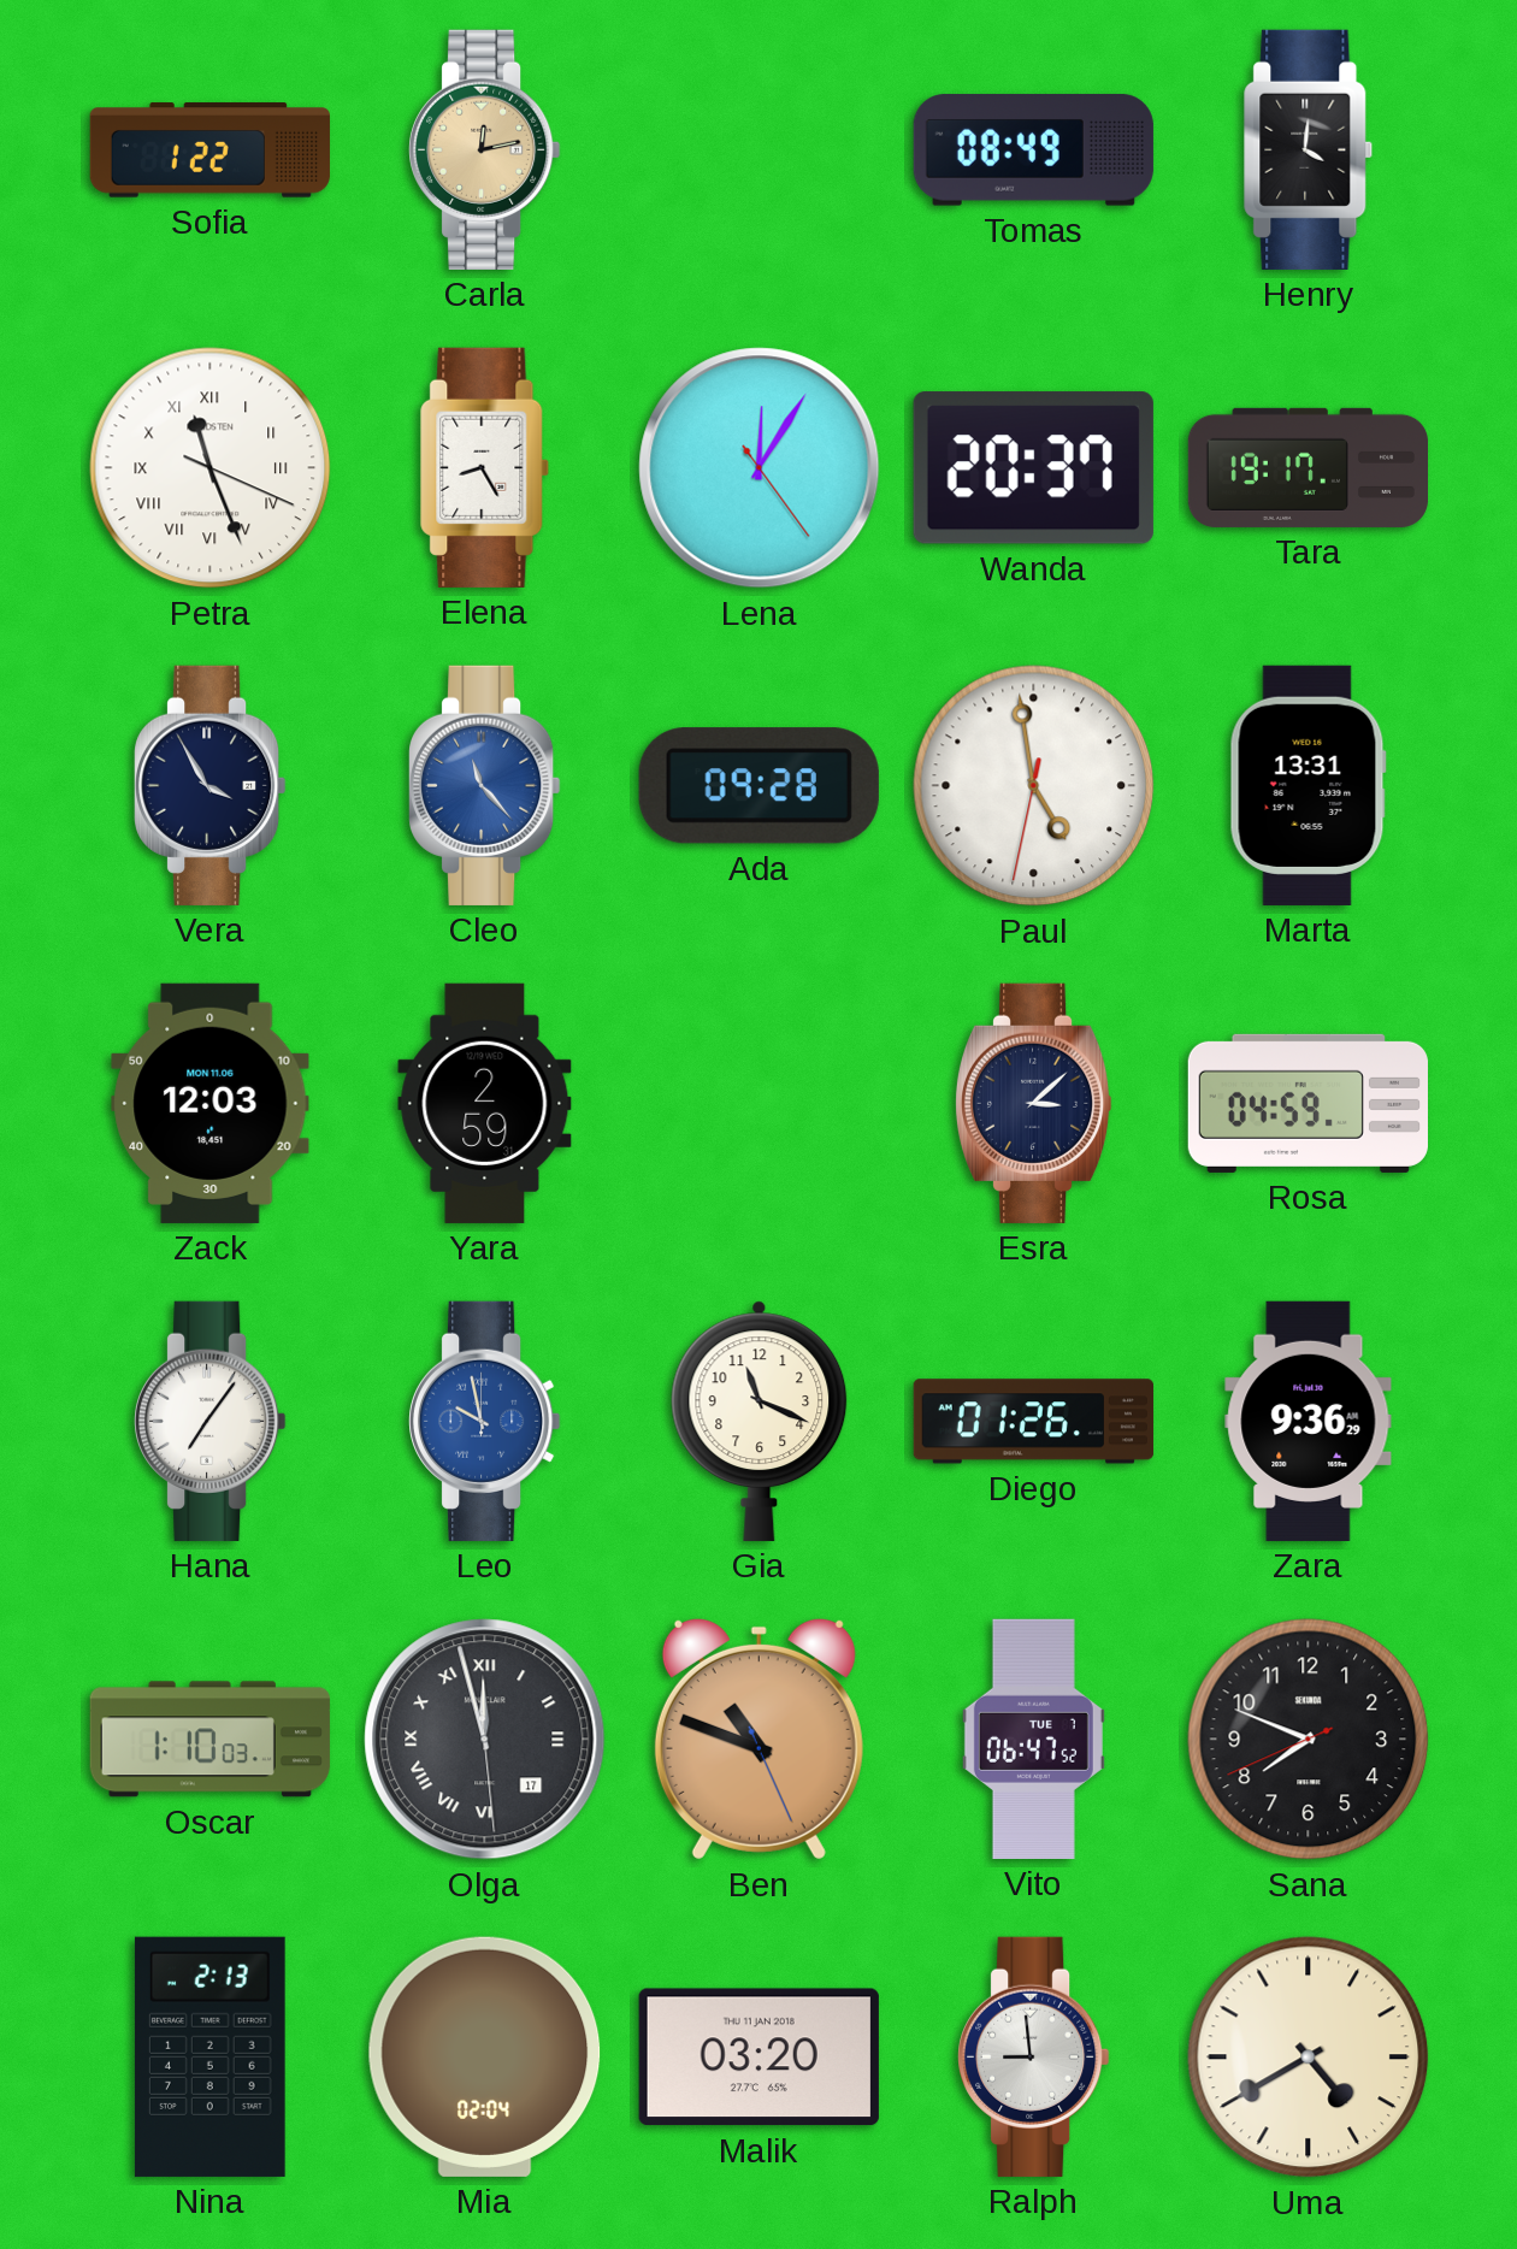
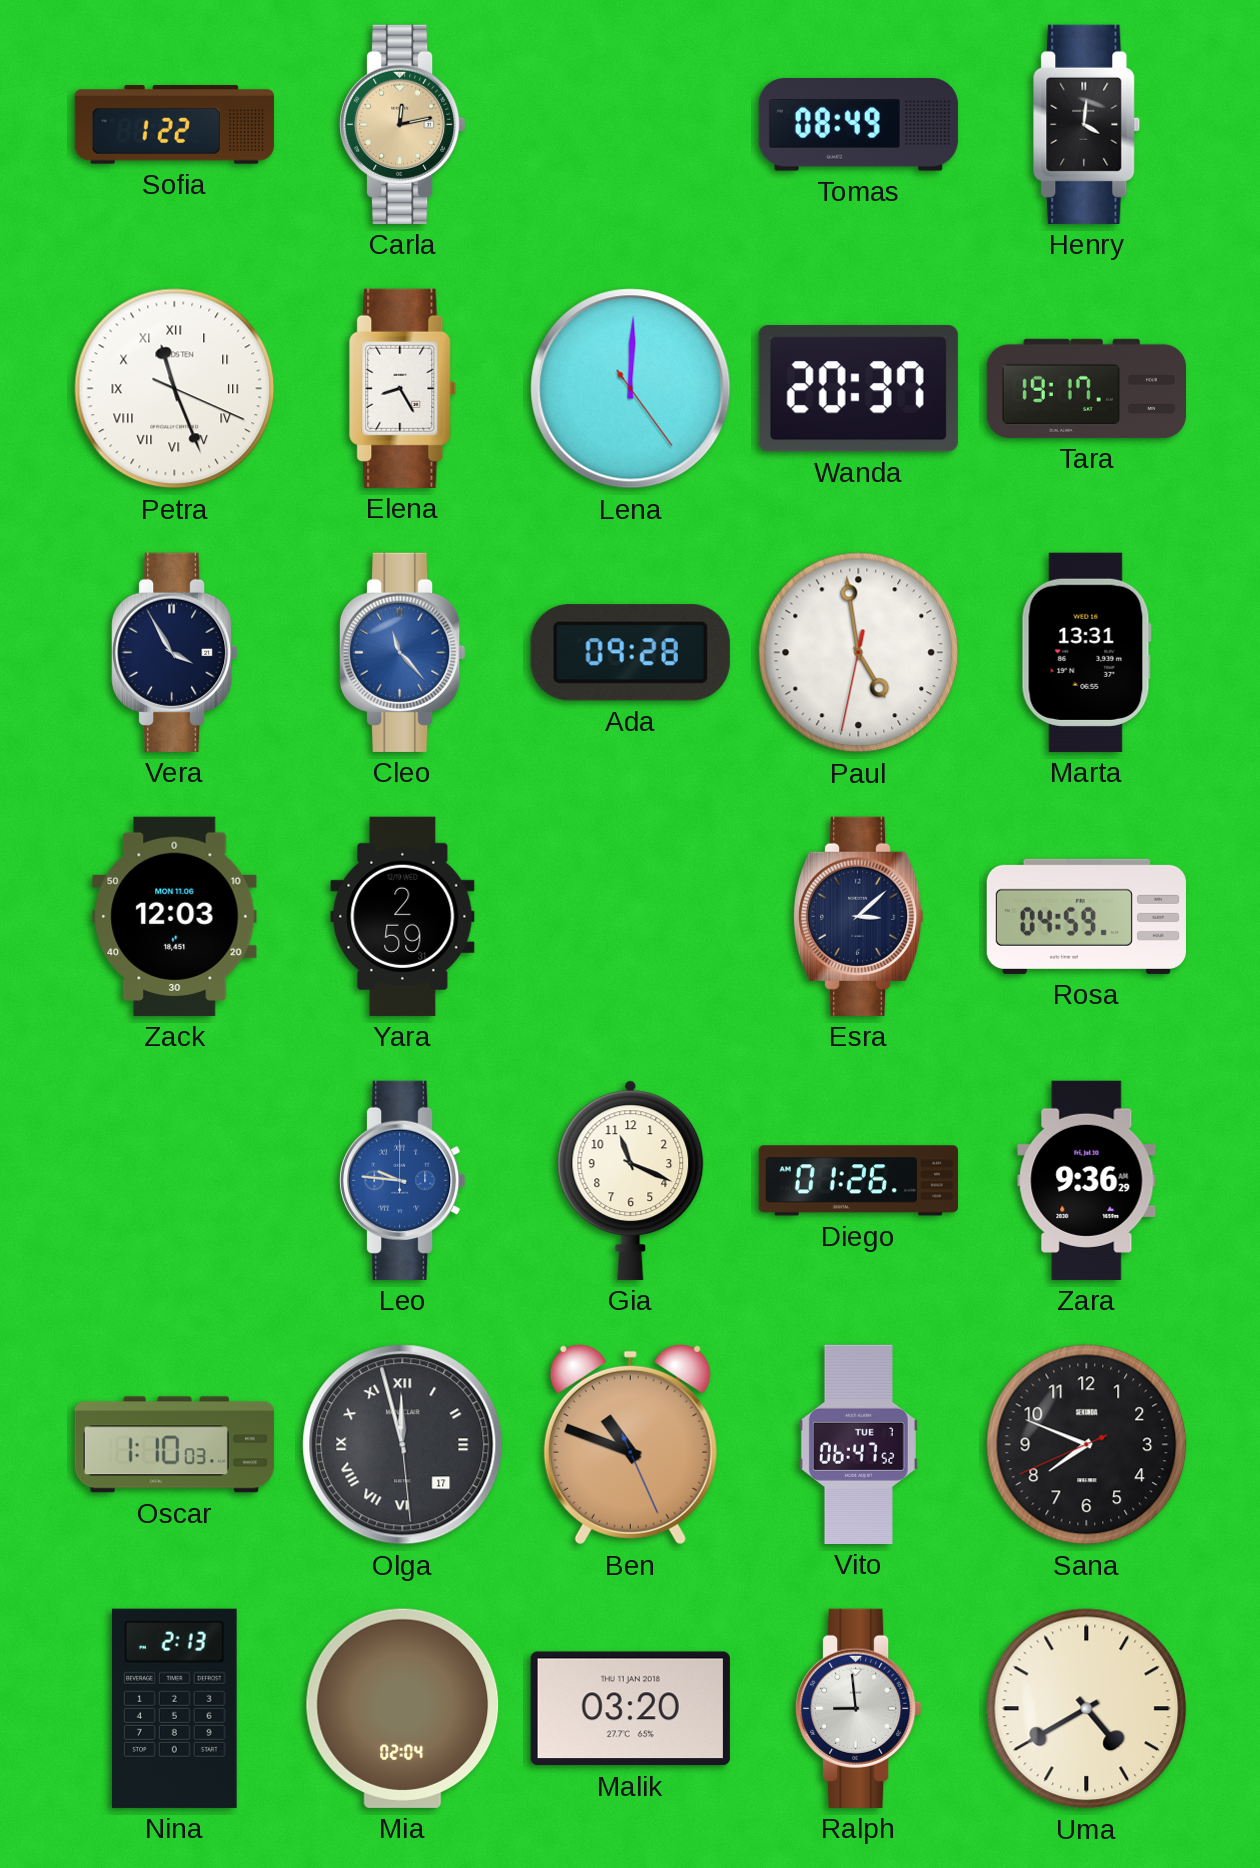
Lena: 12:05 -> 12:00
Hana: 7:06 -> none
Leo: 9:58 -> 9:46
